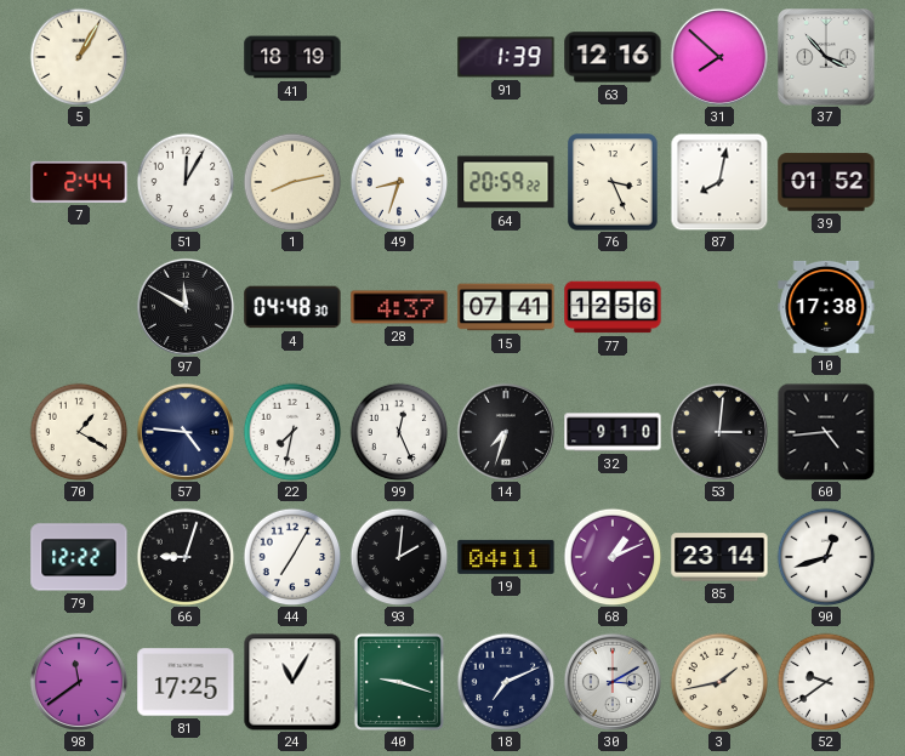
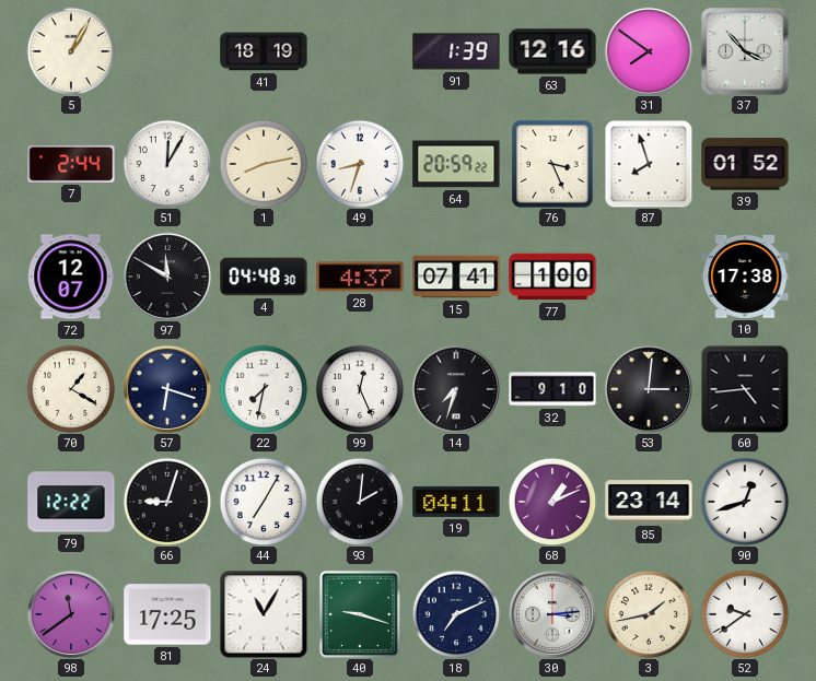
31: 7:52 -> 7:51
87: 8:02 -> 7:57
72: none -> 12:07
77: 12:56 -> 1:00
57: 4:46 -> 6:18
30: 3:10 -> 3:14
